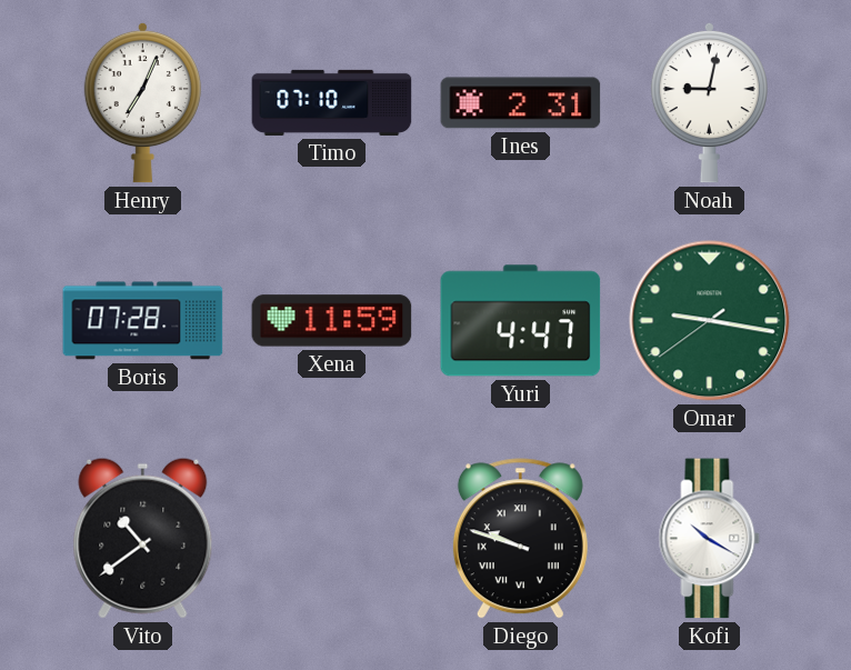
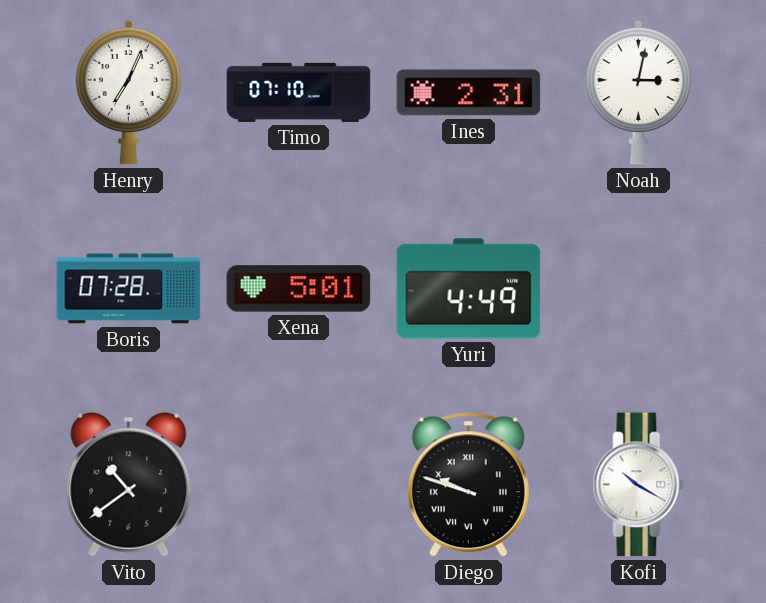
Noah: 9:02 -> 3:02
Xena: 11:59 -> 5:01
Yuri: 4:47 -> 4:49
Omar: 9:16 -> none
